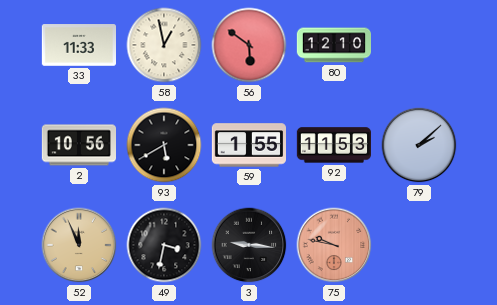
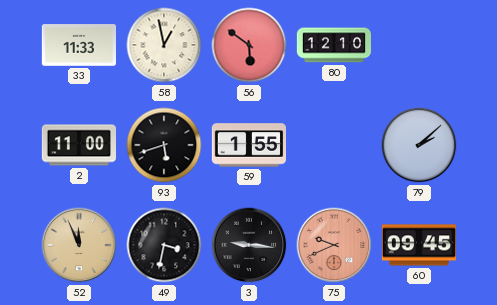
2: 10:56 -> 11:00
93: 5:40 -> 5:42
92: 11:53 -> none
75: 9:47 -> 9:41
60: none -> 09:45
